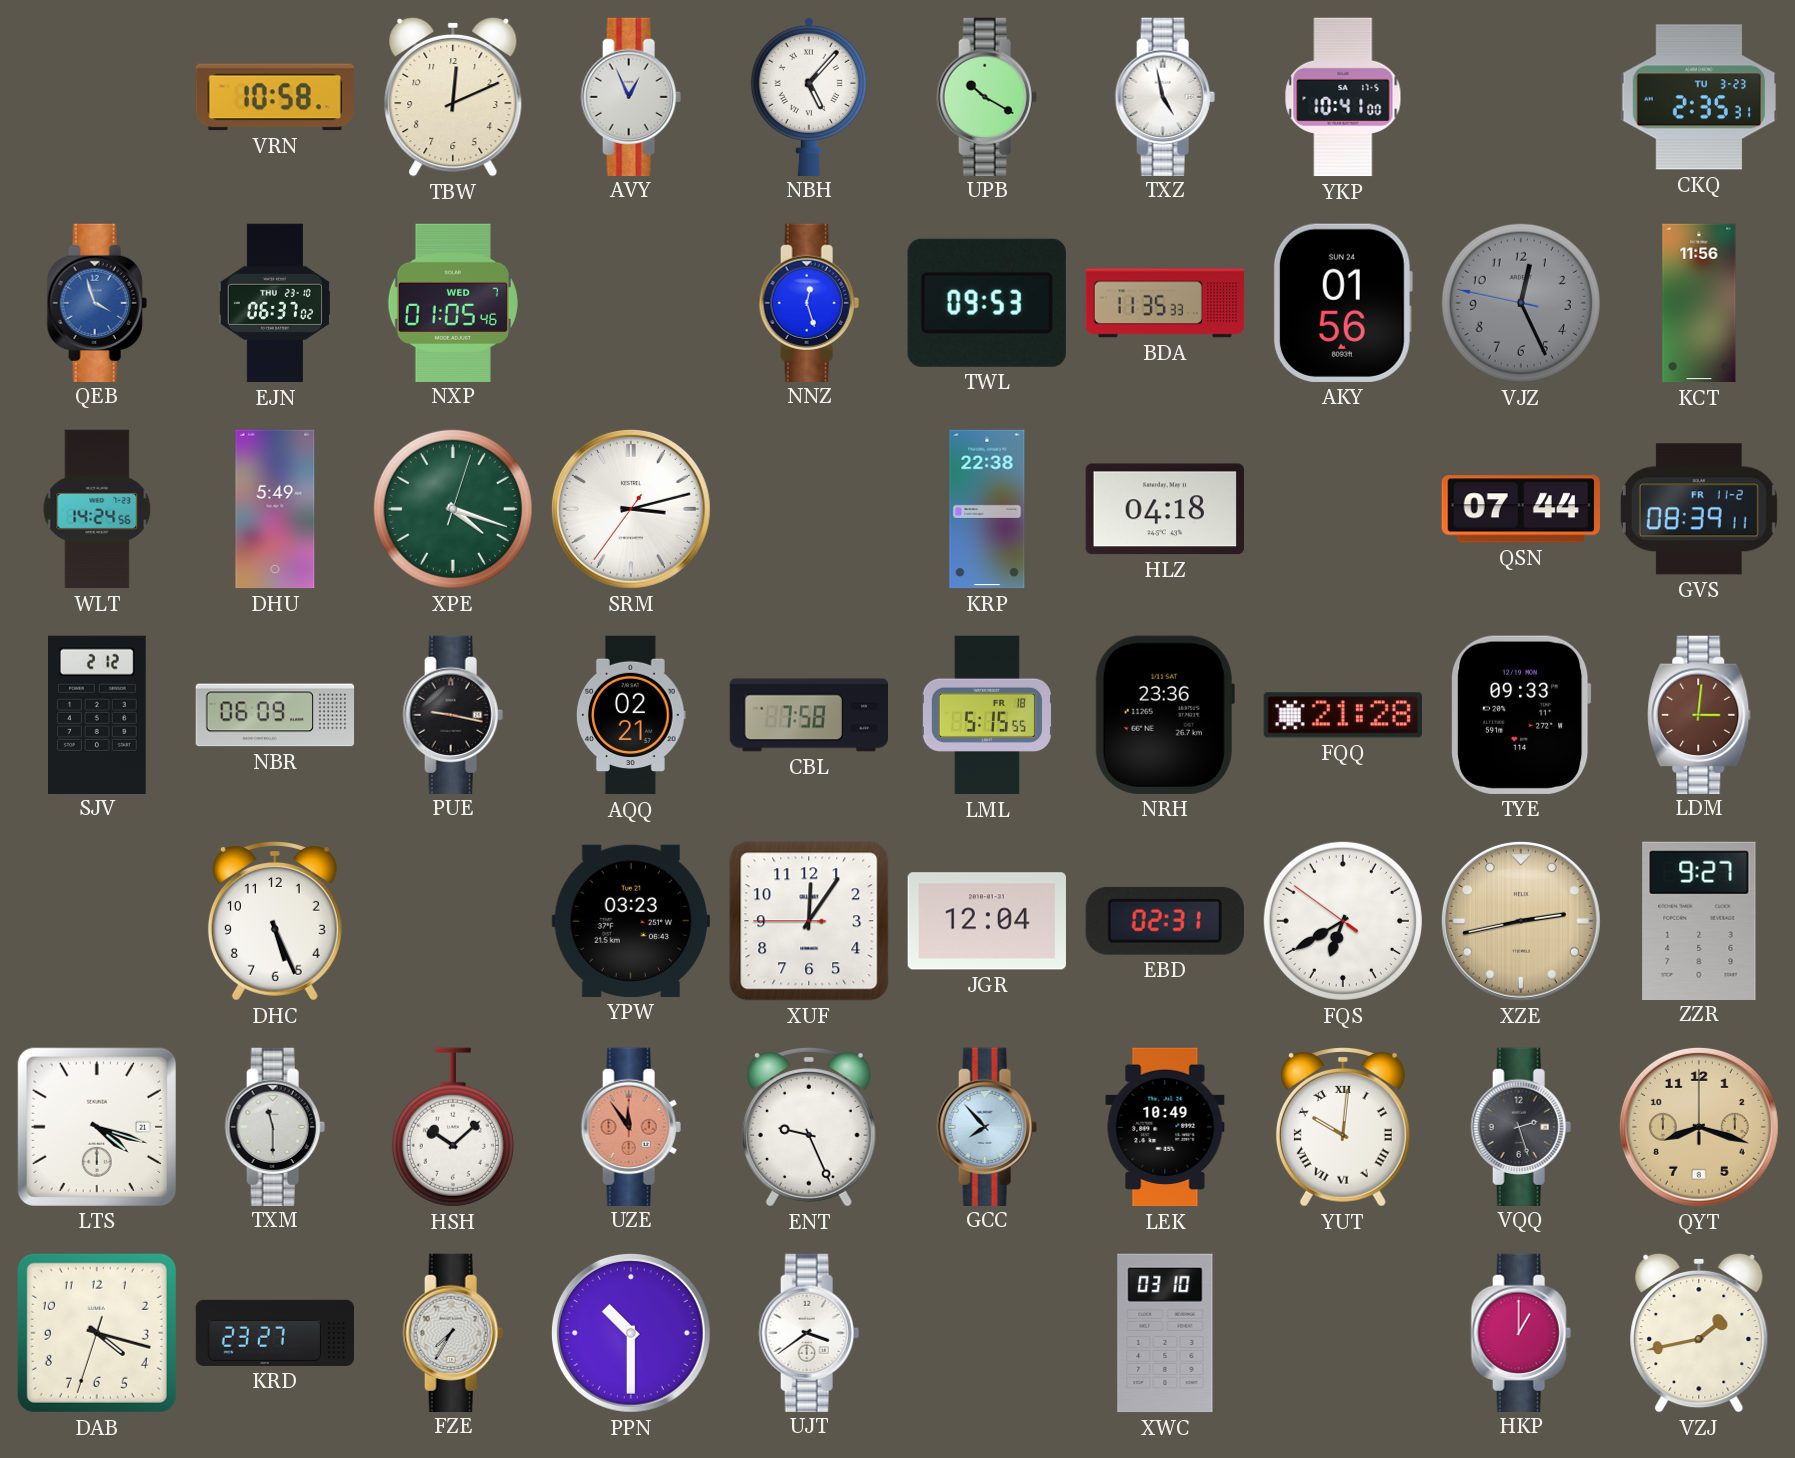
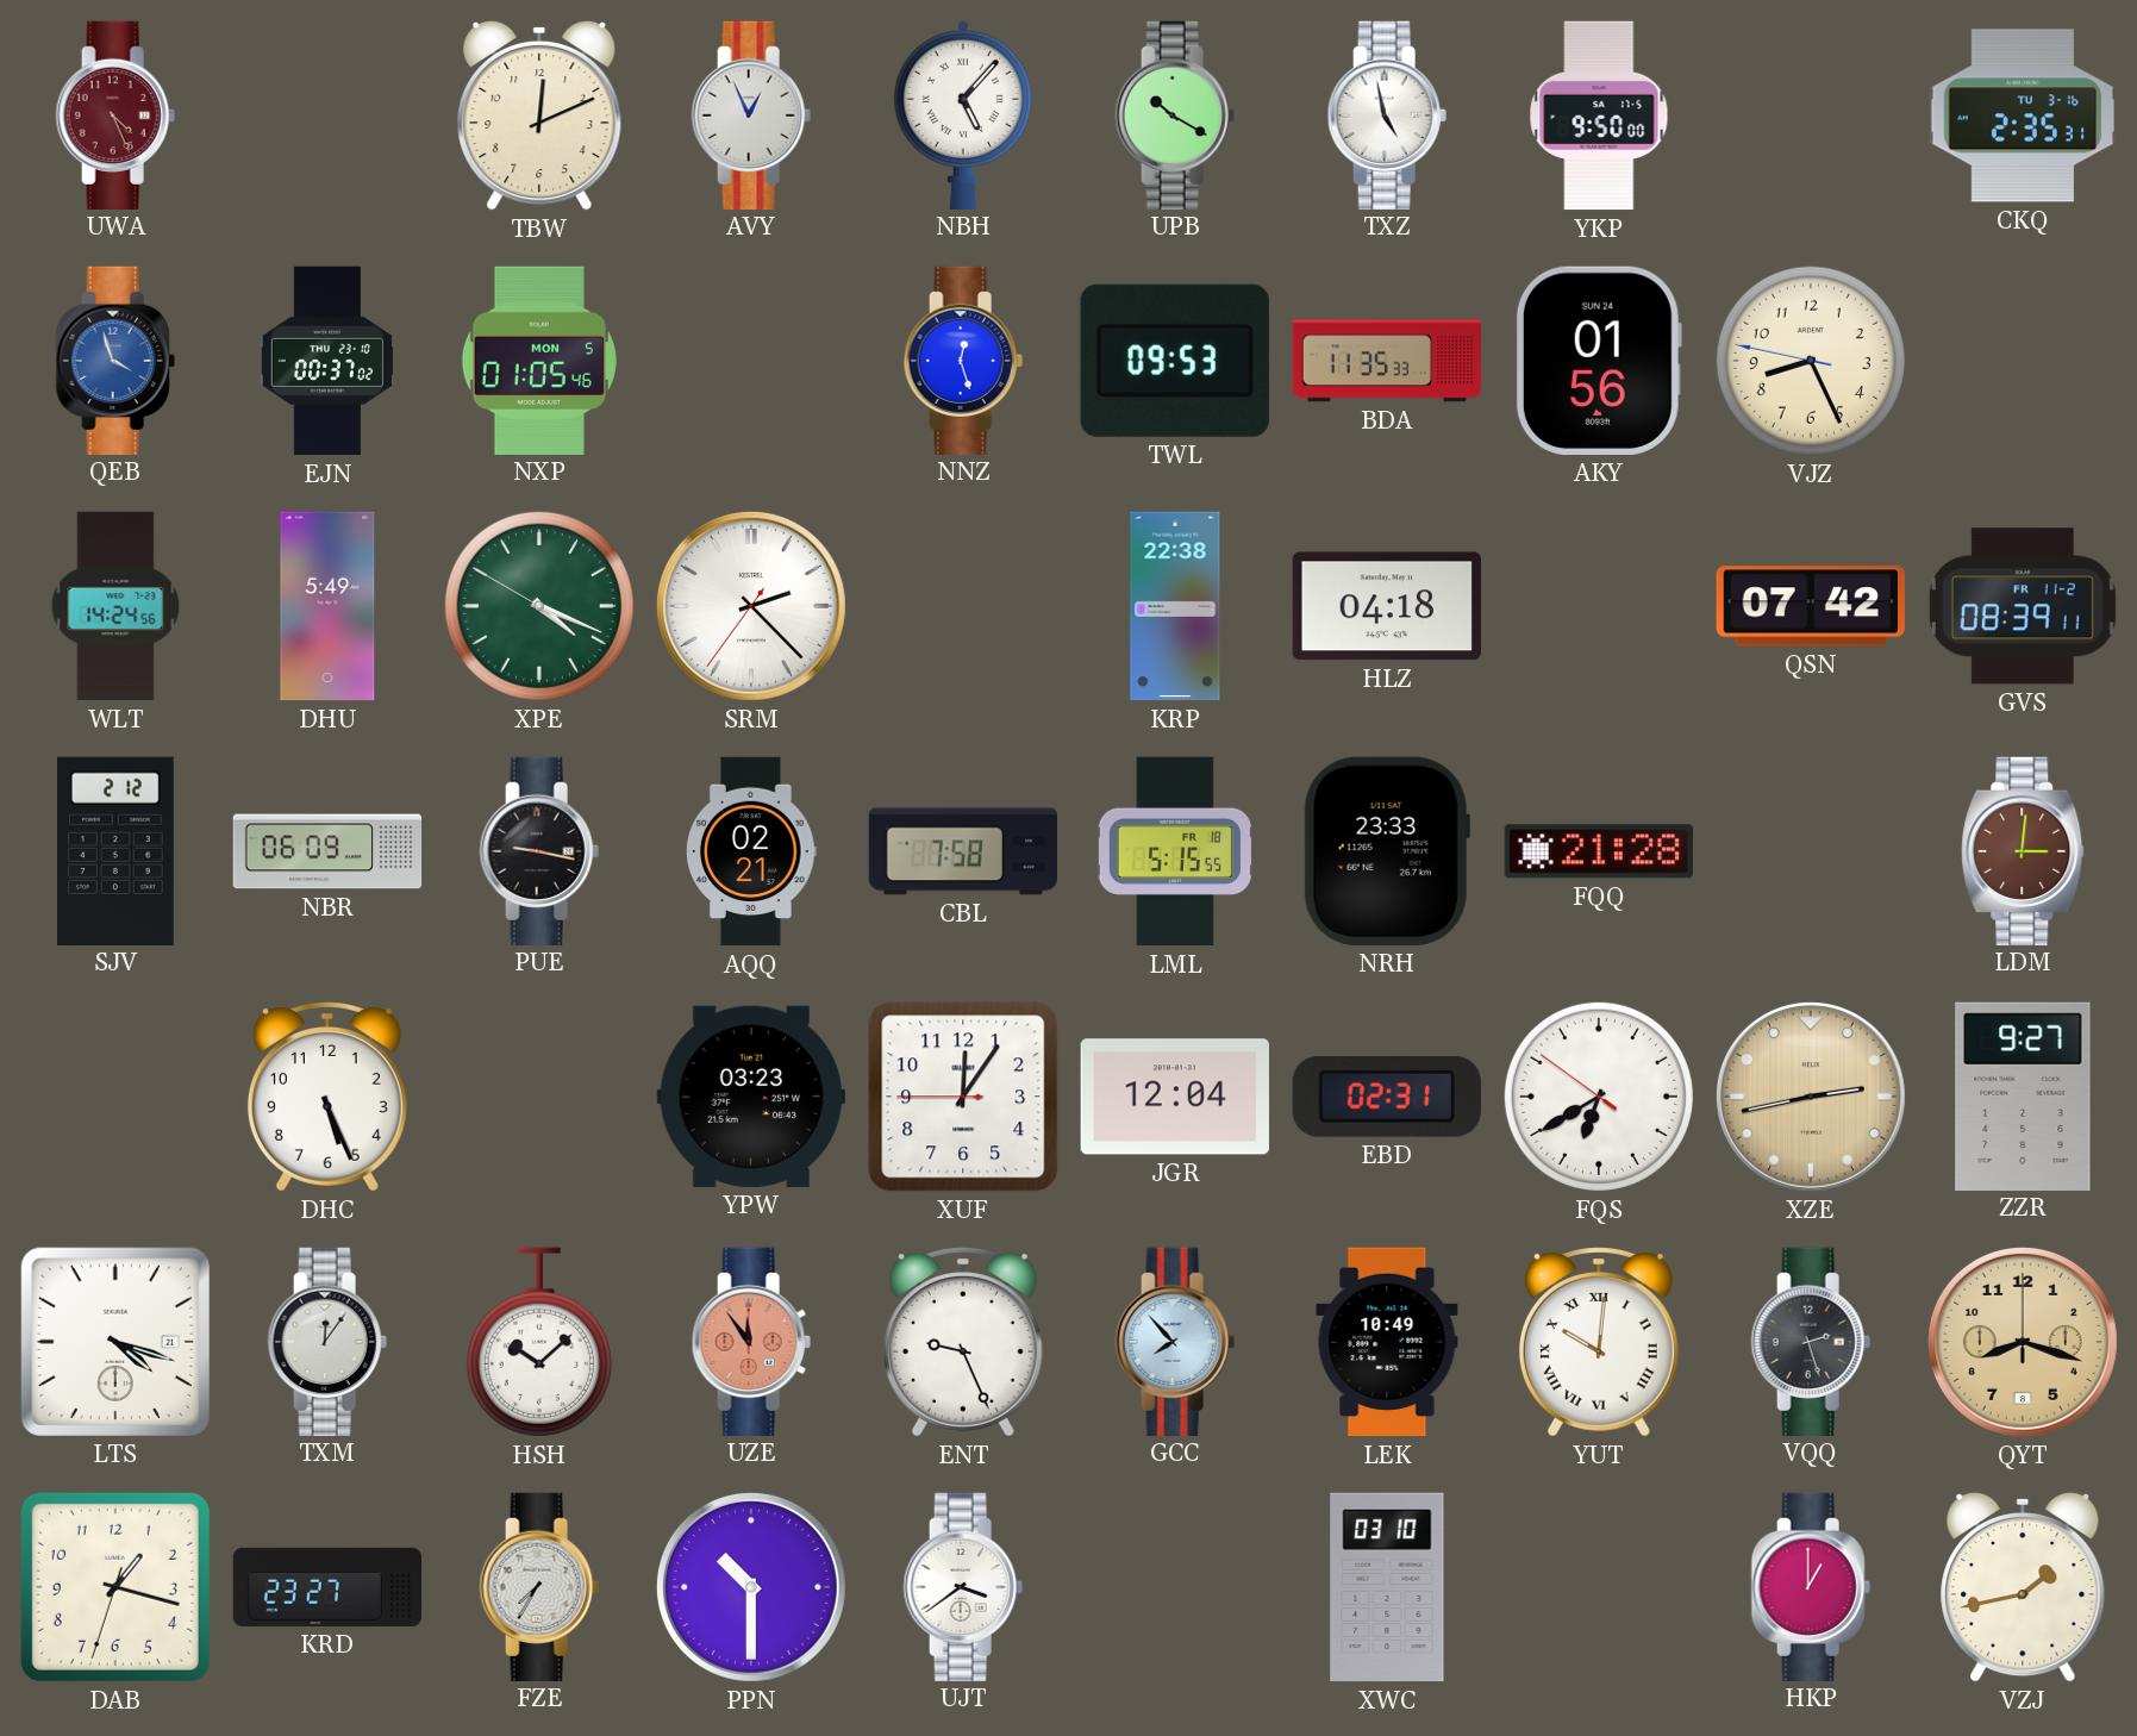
UWA: none -> 4:26
VRN: 10:58 -> none
YKP: 10:41 -> 9:50
CKQ date: TU 3-23 -> TU 3-16
EJN: 06:37 -> 00:37
NXP date: WED 7 -> MON 5
VJZ: 12:25 -> 8:25
VJZ dial: grey -> cream
KCT: 11:56 -> none
XPE: 4:18:03 -> 4:18:50
SRM: 3:12 -> 2:22
QSN: 07:44 -> 07:42
NRH: 23:36 -> 23:33
TYE: 09:33 -> none
TXM: 11:30 -> 12:06
DAB: 4:17 -> 1:17
